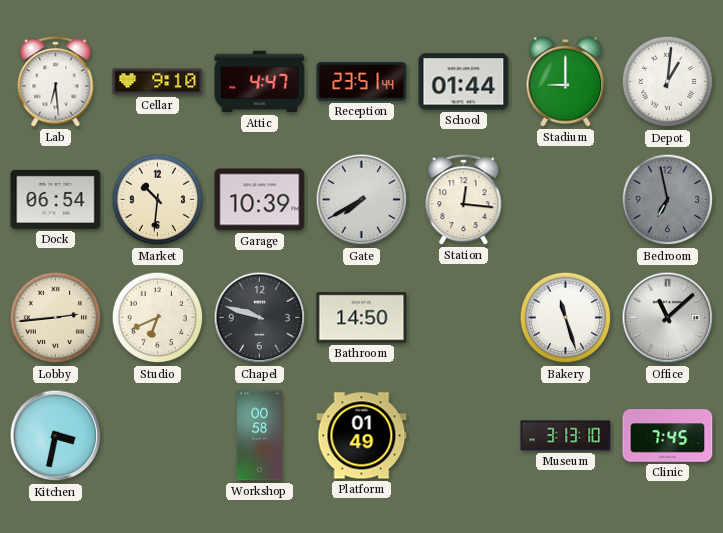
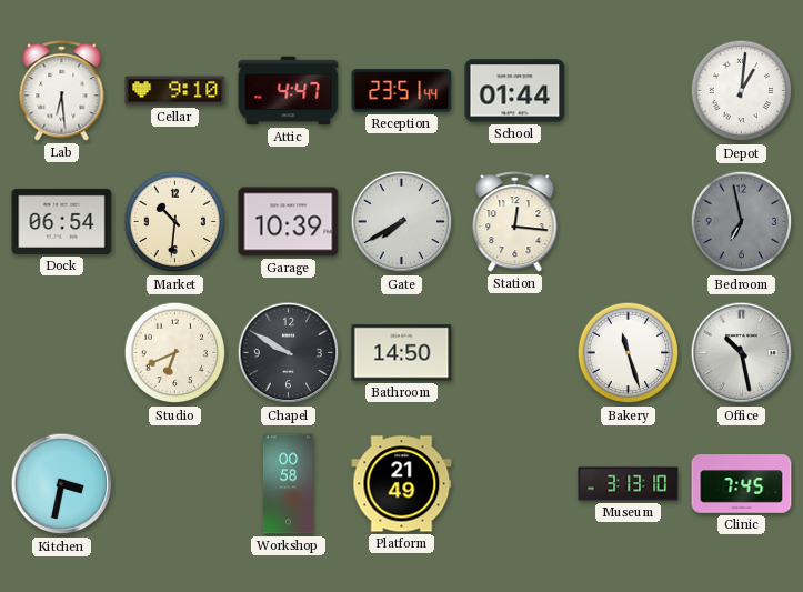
Stadium: 9:00 -> none
Lobby: 2:44 -> none
Chapel: 9:48 -> 9:50
Office: 11:08 -> 10:28
Platform: 01:49 -> 21:49
